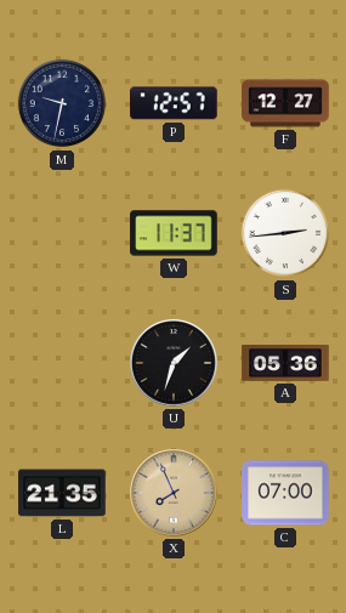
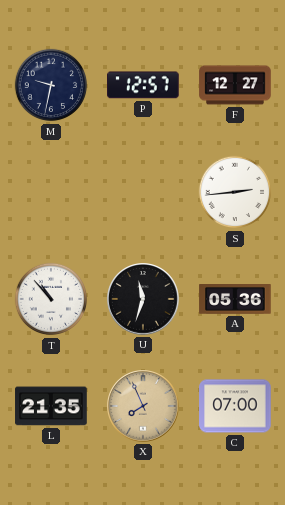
W: 11:37 -> none
T: none -> 10:53
U: 1:33 -> 11:33
